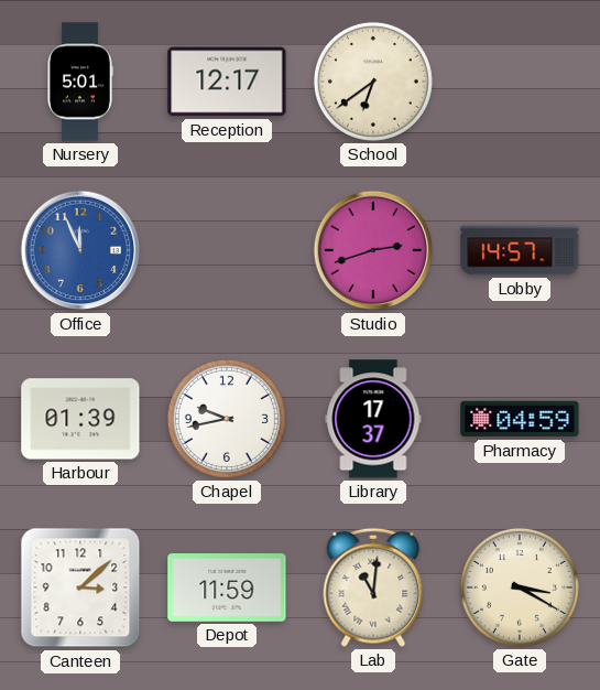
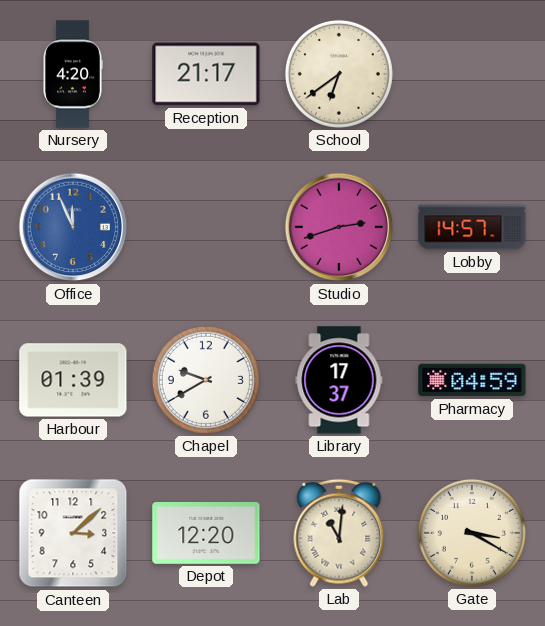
Nursery: 5:01 -> 4:20
Reception: 12:17 -> 21:17
Chapel: 9:43 -> 9:40
Depot: 11:59 -> 12:20
